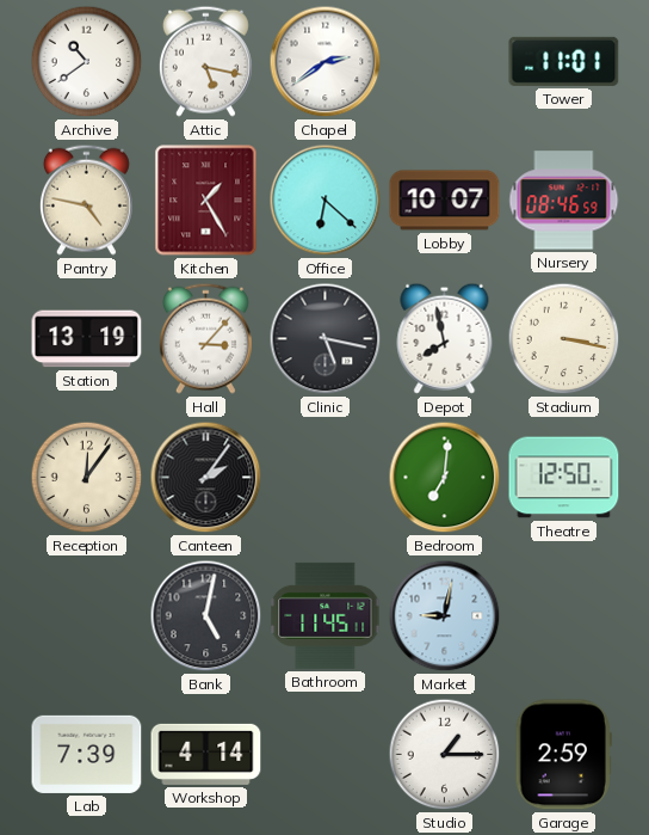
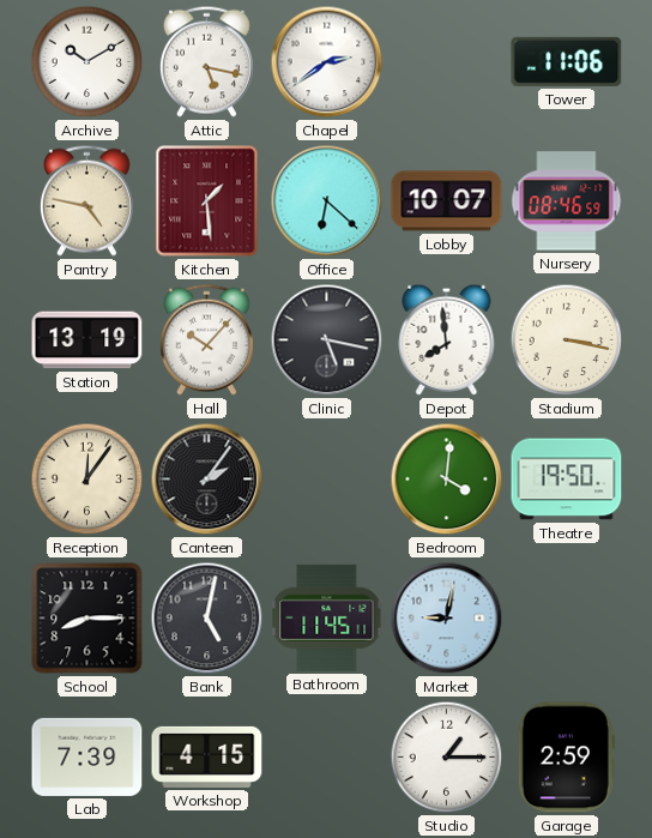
Archive: 10:39 -> 10:10
Tower: 11:01 -> 11:06
Kitchen: 1:25 -> 1:29
Hall: 3:07 -> 10:07
Depot: 7:58 -> 7:59
Bedroom: 7:01 -> 4:01
Theatre: 12:50 -> 19:50
School: none -> 8:15
Workshop: 4:14 -> 4:15
